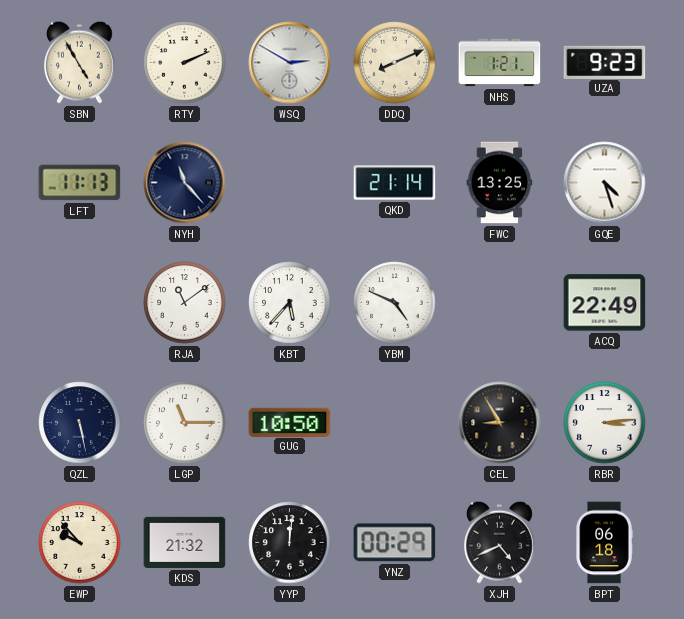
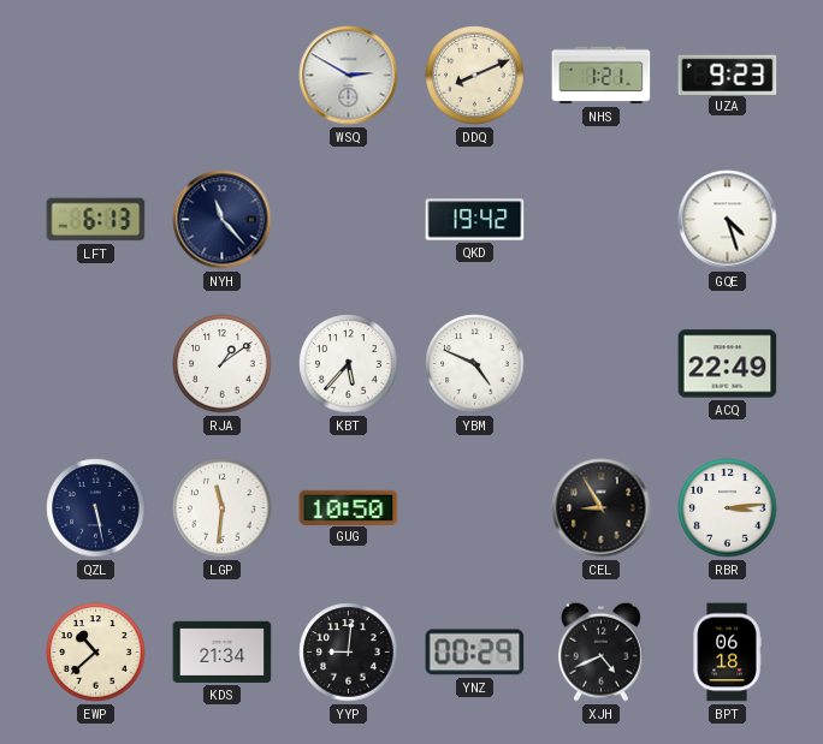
SBN: 4:55 -> none
RTY: 2:11 -> none
LFT: 11:13 -> 6:13
QKD: 21:14 -> 19:42
FWC: 13:25 -> none
RJA: 11:09 -> 1:09
LGP: 11:15 -> 11:31
EWP: 9:53 -> 10:38
KDS: 21:32 -> 21:34
YYP: 12:01 -> 9:01
